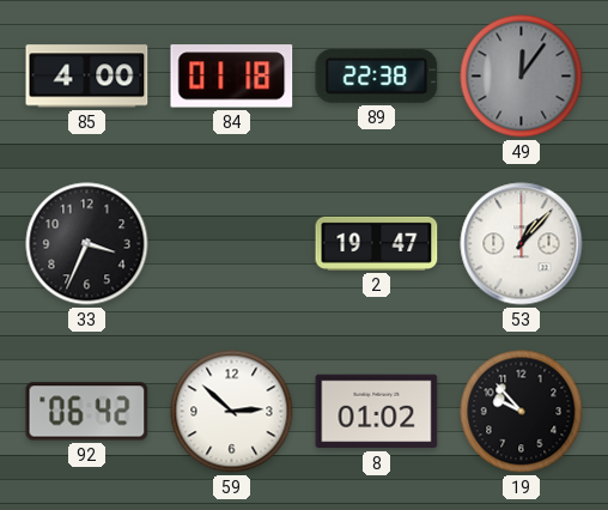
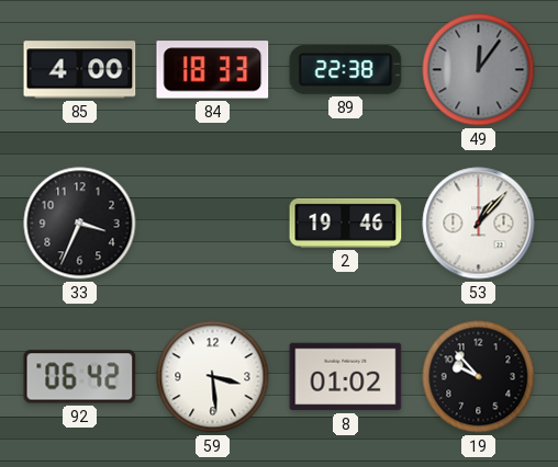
84: 01:18 -> 18:33
2: 19:47 -> 19:46
59: 2:52 -> 3:29
